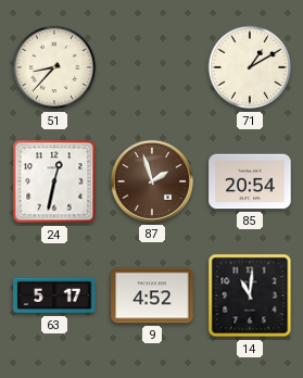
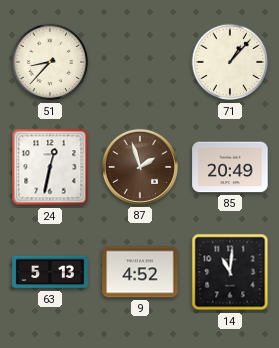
71: 1:10 -> 1:07
85: 20:54 -> 20:49
63: 5:17 -> 5:13
